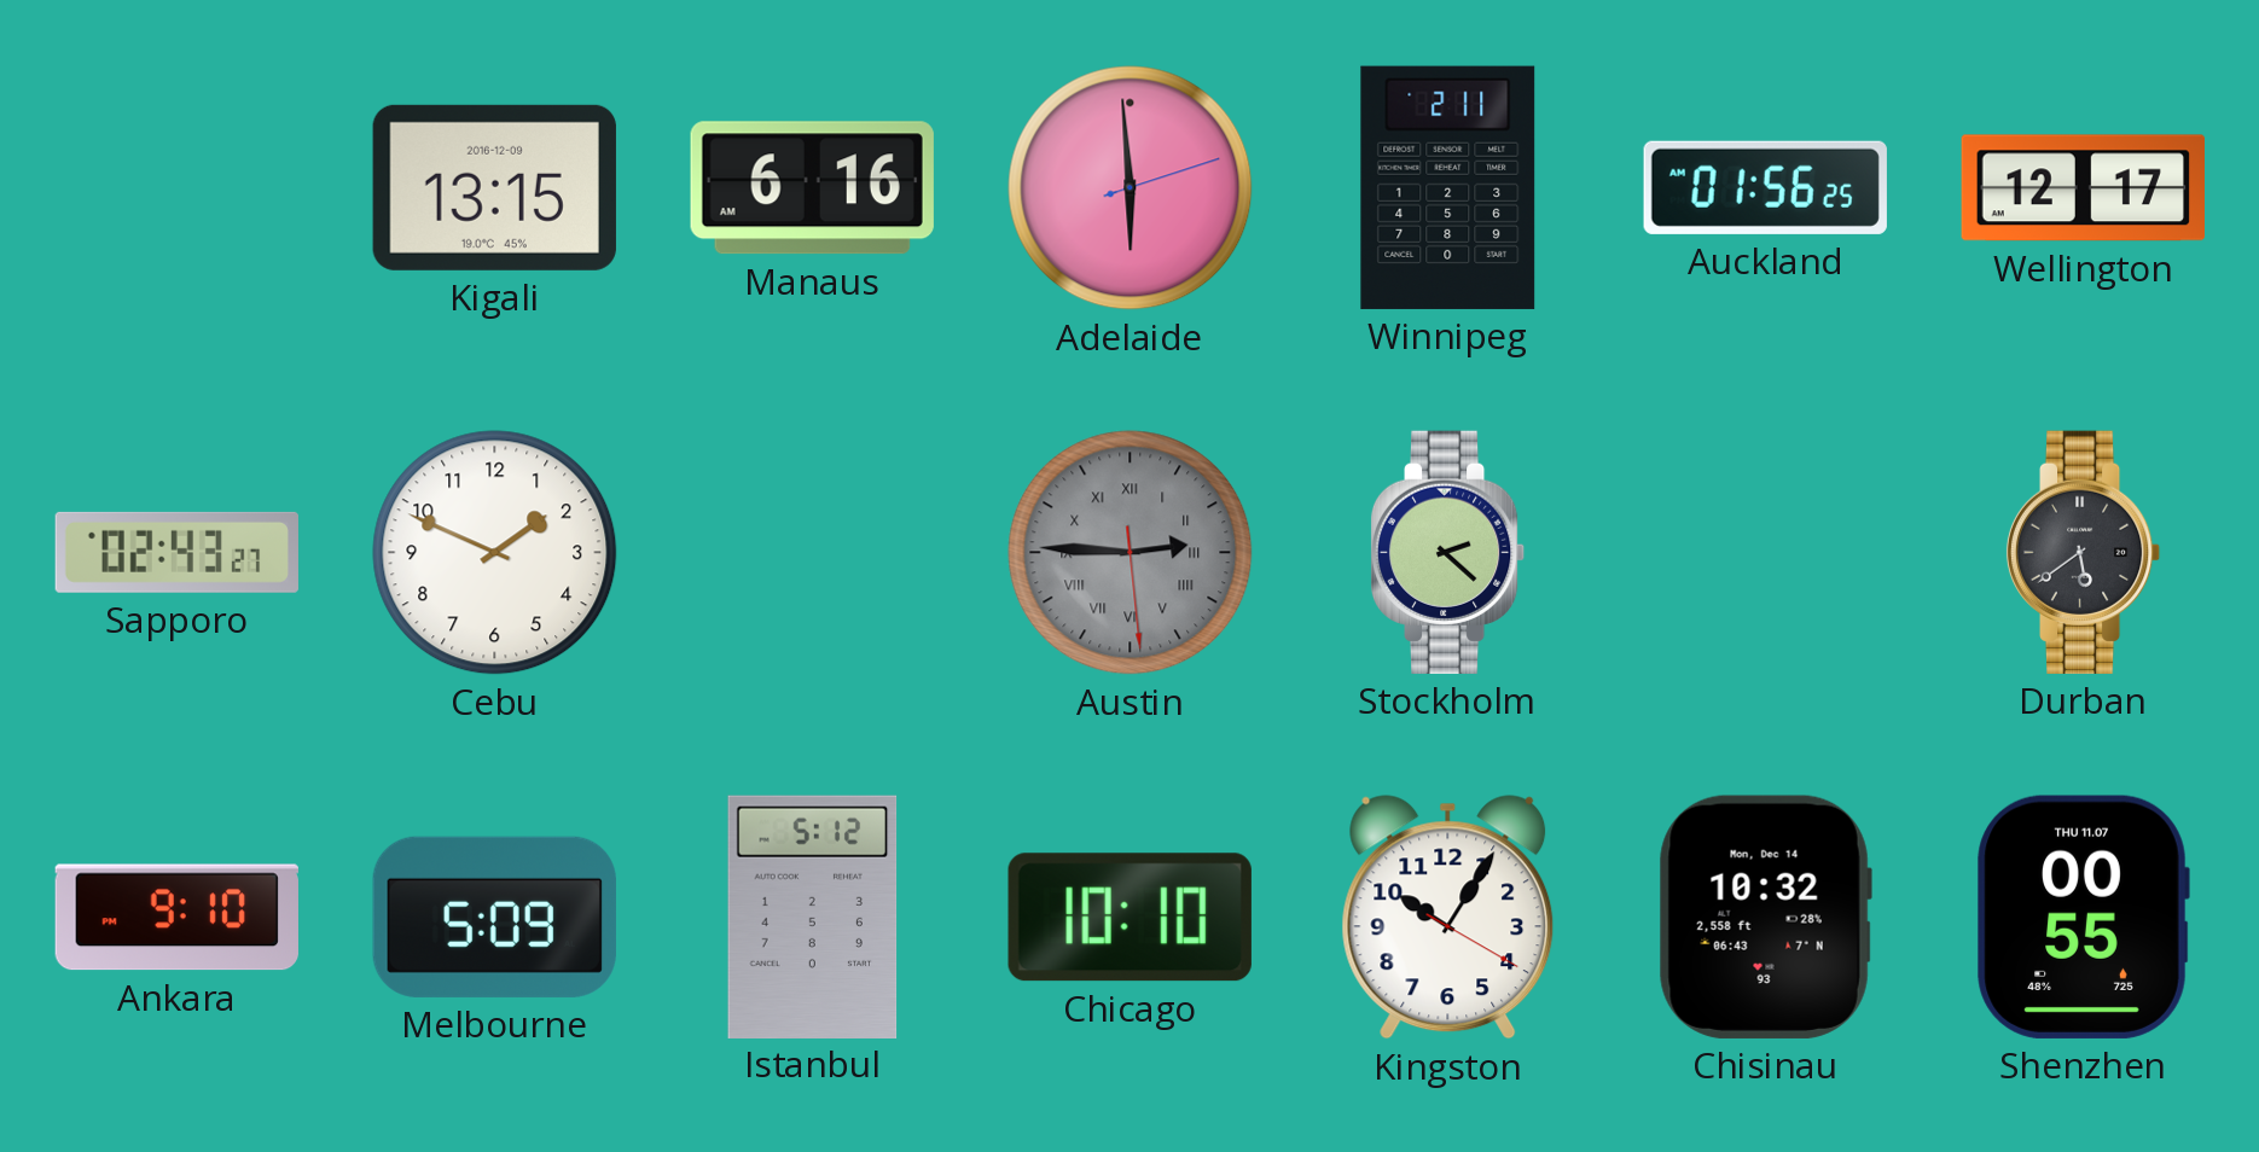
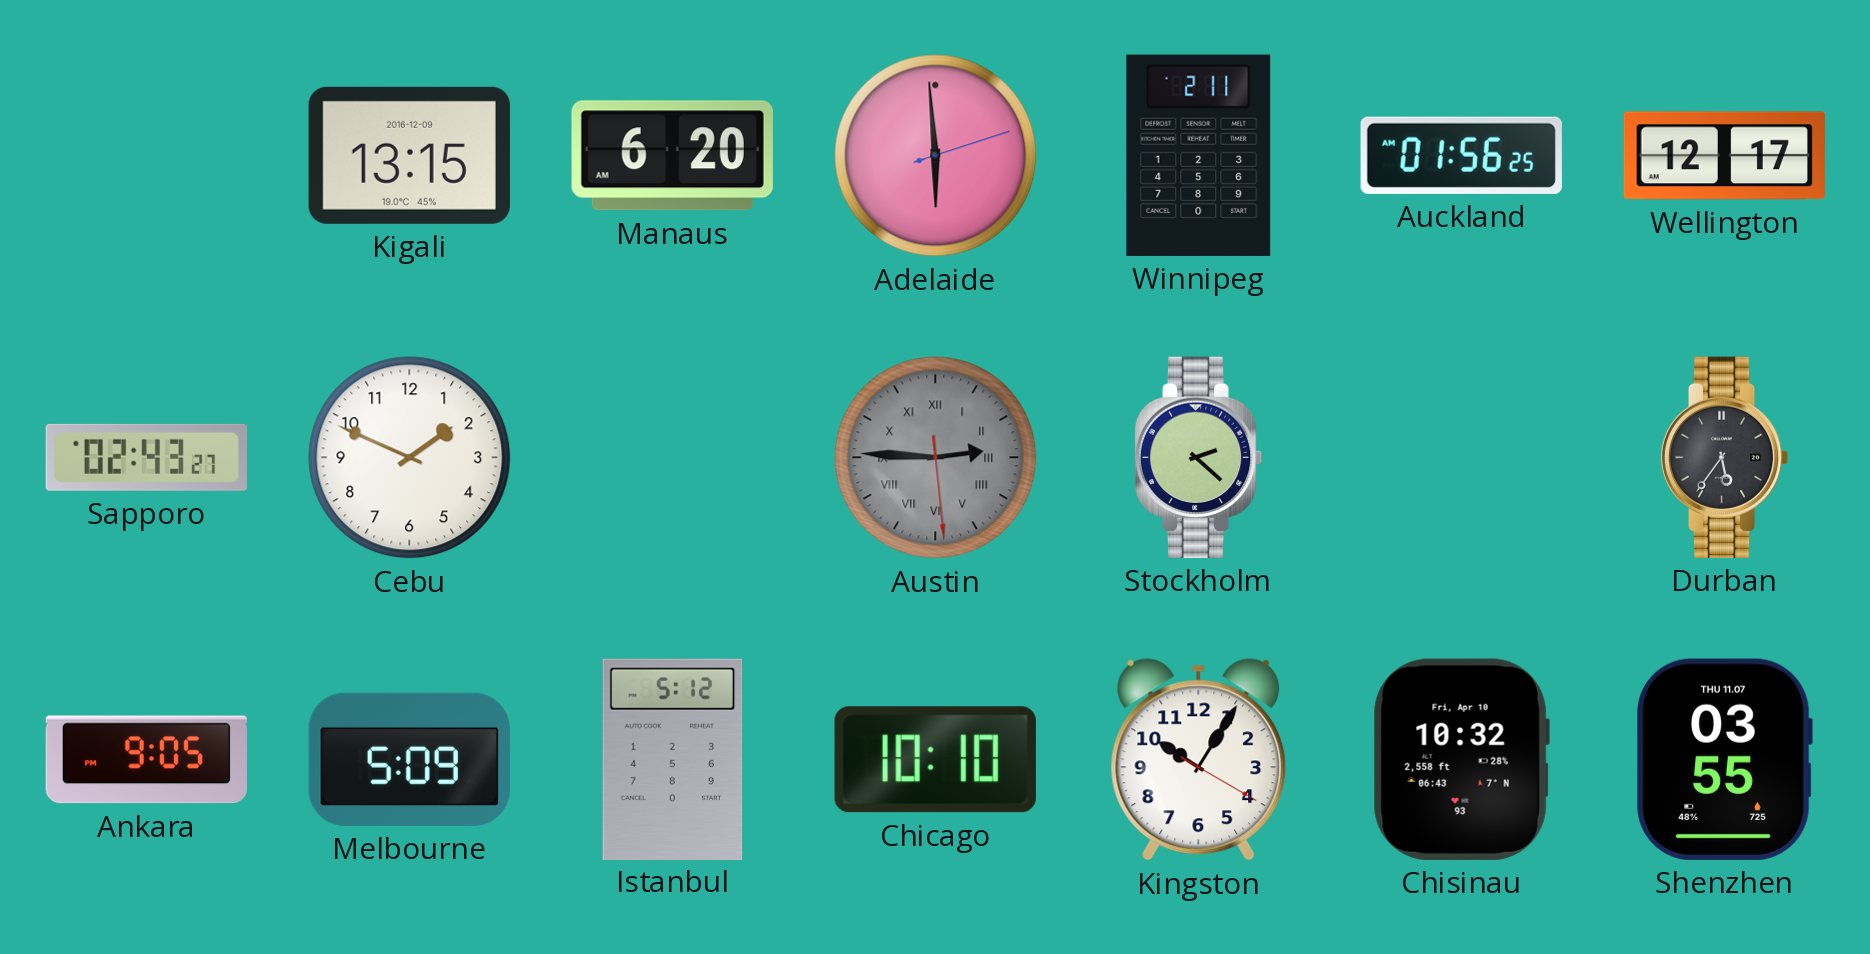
Manaus: 6:16 -> 6:20
Durban: 5:39 -> 5:36
Ankara: 9:10 -> 9:05
Chisinau date: Mon, Dec 14 -> Fri, Apr 10
Shenzhen: 00:55 -> 03:55
